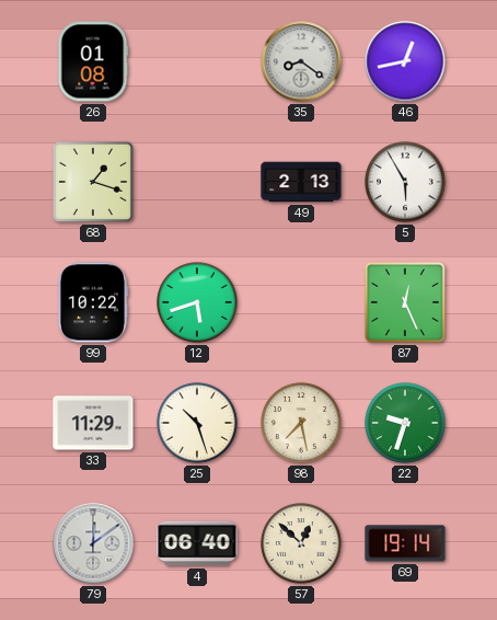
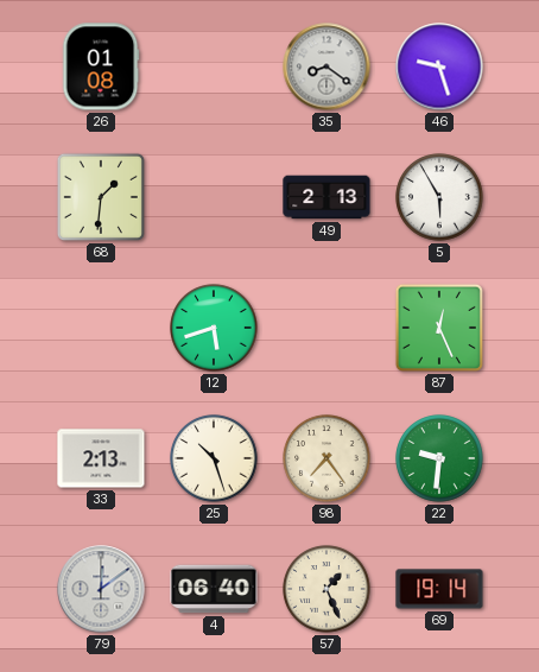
46: 12:43 -> 9:27
68: 1:18 -> 1:31
99: 10:22 -> none
33: 11:29 -> 2:13
98: 7:28 -> 7:24
22: 9:33 -> 9:31
57: 12:52 -> 1:26
